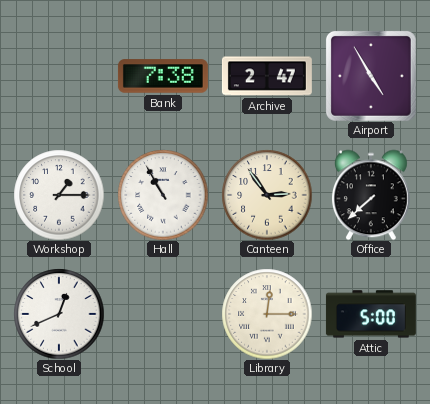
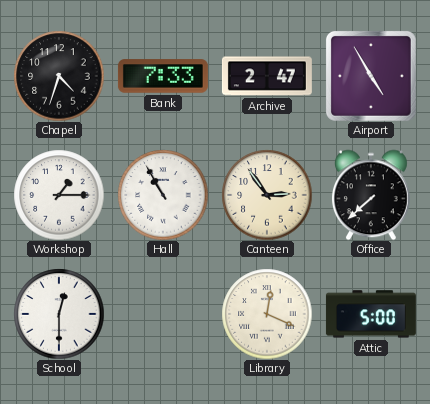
Chapel: none -> 4:33
Bank: 7:38 -> 7:33
School: 12:41 -> 12:30
Library: 12:15 -> 12:19
